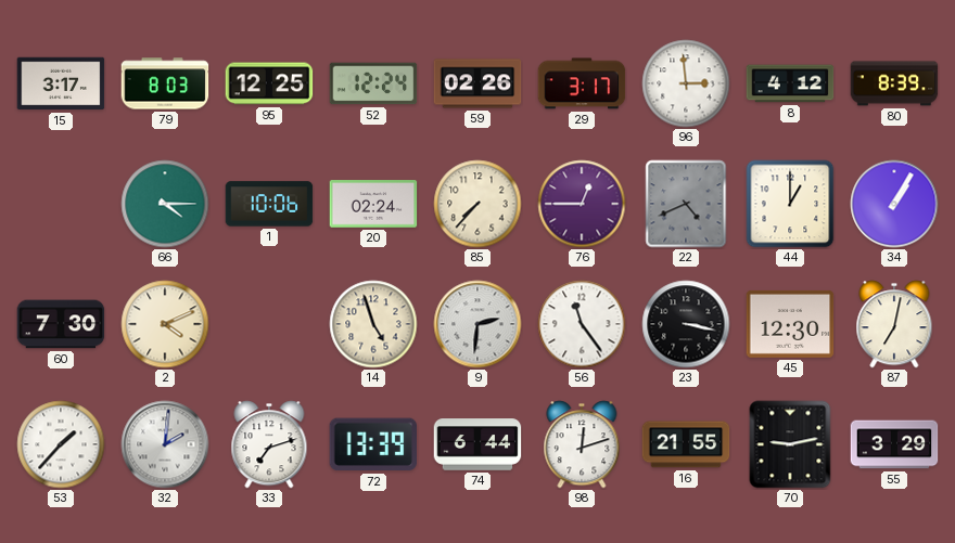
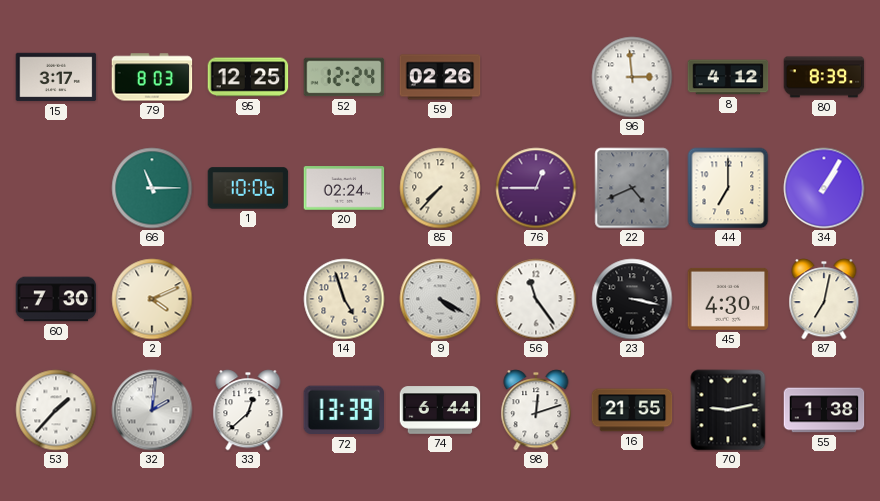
29: 3:17 -> none
66: 4:15 -> 11:15
44: 1:00 -> 7:00
9: 2:31 -> 4:20
45: 12:30 -> 4:30
33: 7:12 -> 12:38
55: 3:29 -> 1:38
